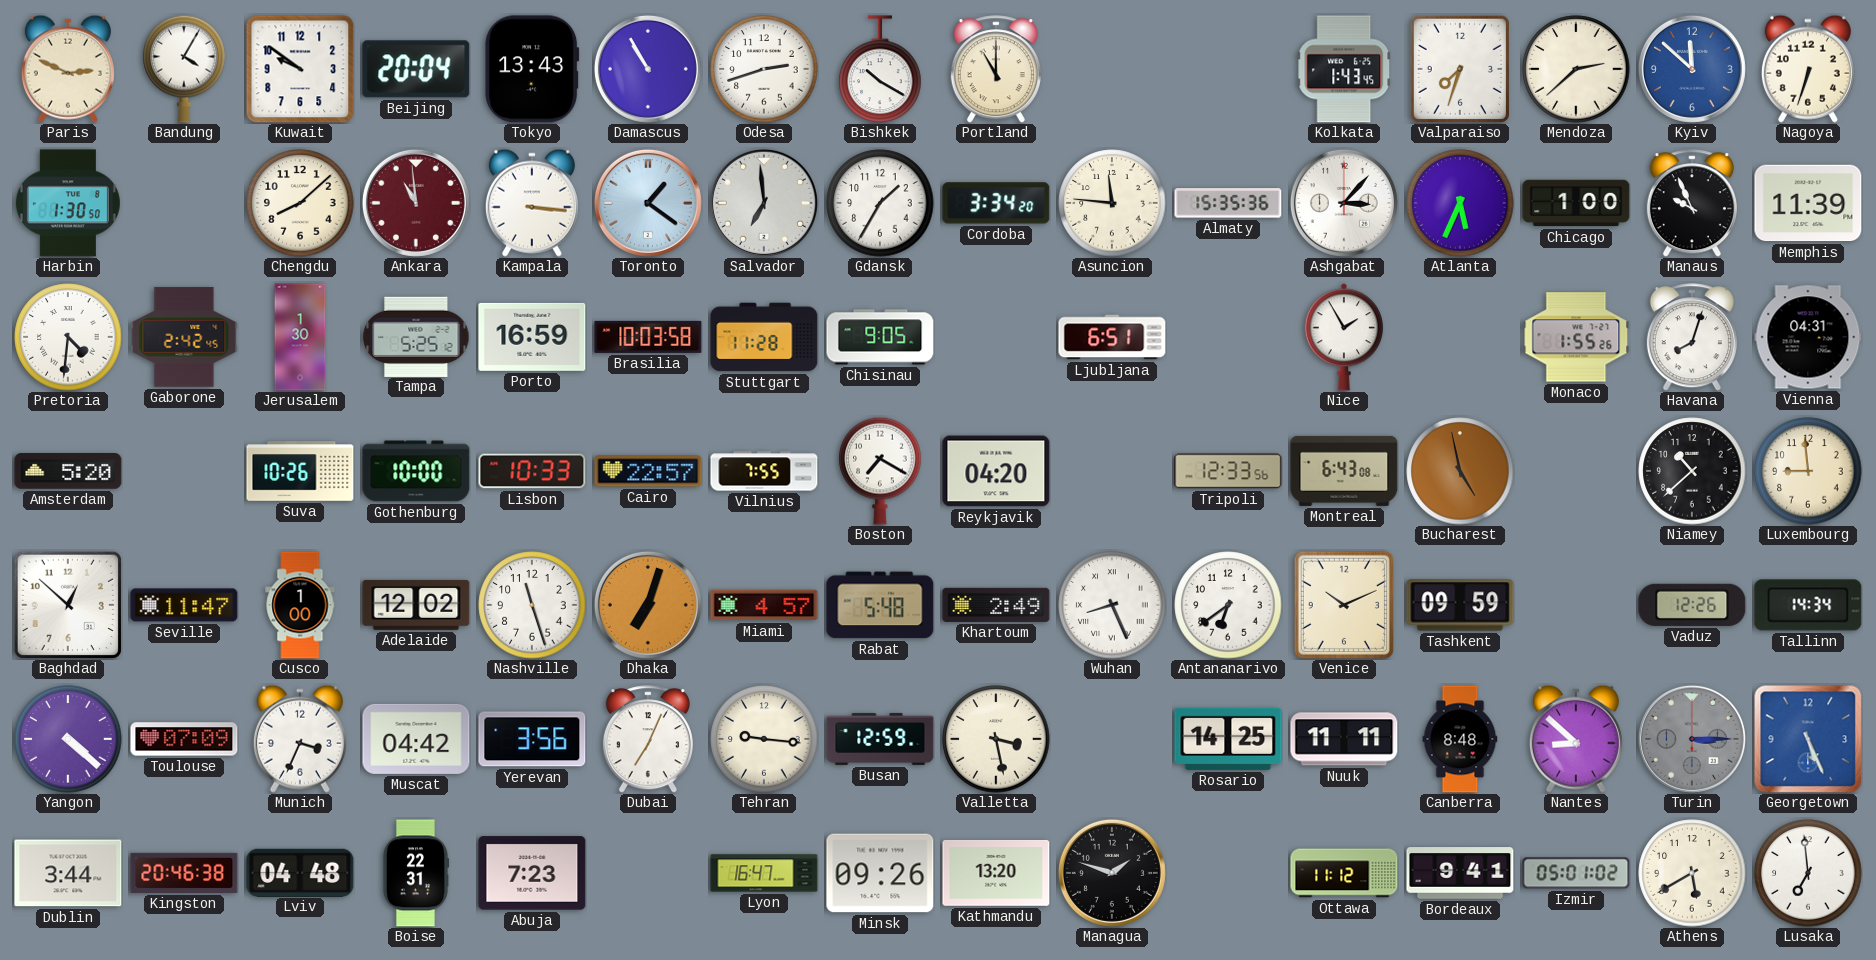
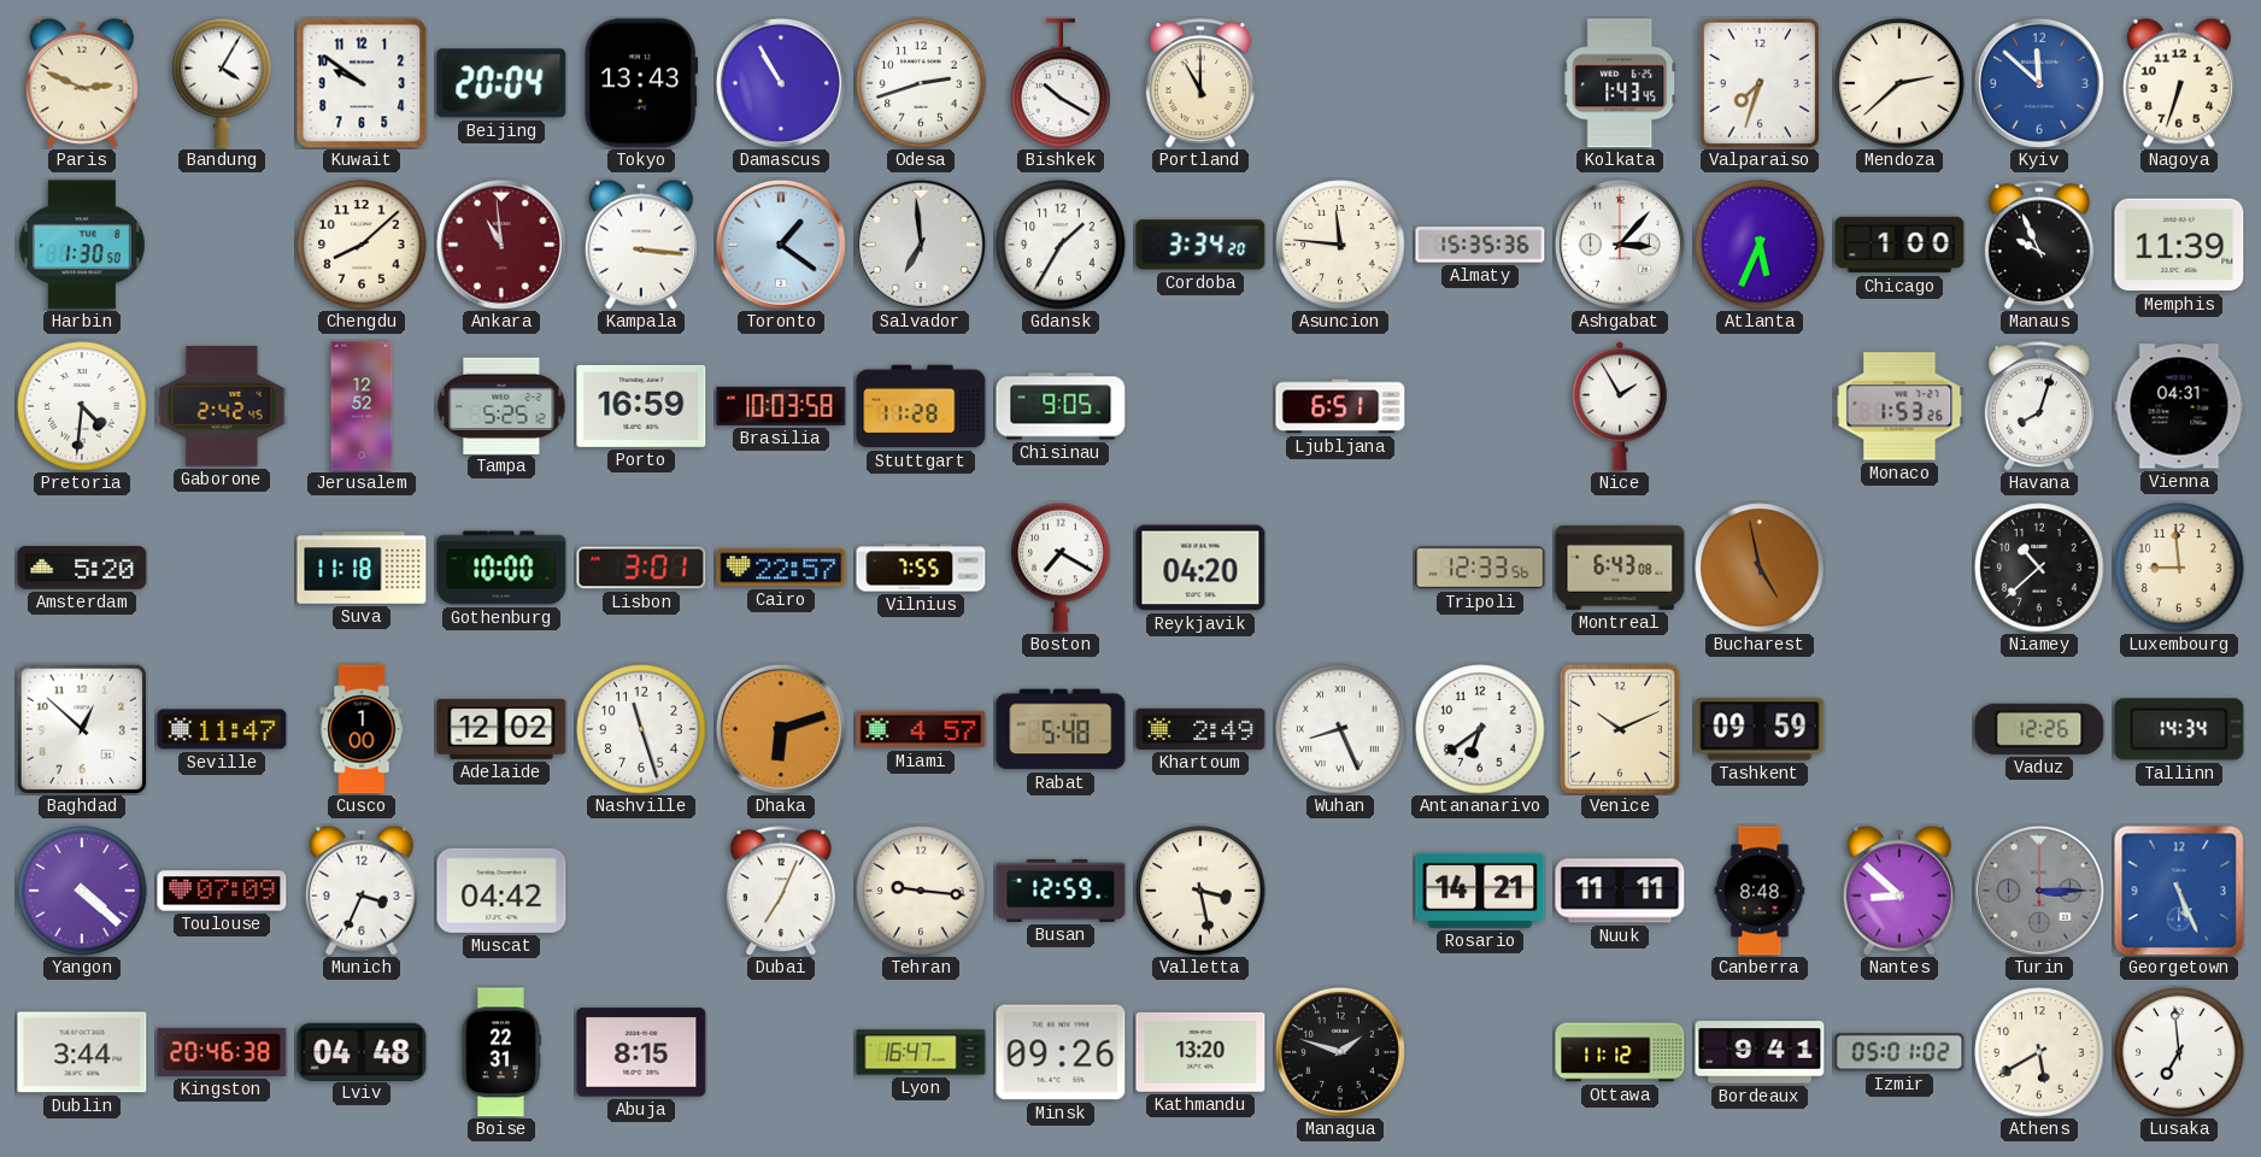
Jerusalem: 1:30 -> 12:52
Monaco: 1:55 -> 1:53
Suva: 10:26 -> 11:18
Lisbon: 10:33 -> 3:01
Dhaka: 7:03 -> 6:12
Yerevan: 3:56 -> none
Rosario: 14:25 -> 14:21
Abuja: 7:23 -> 8:15
